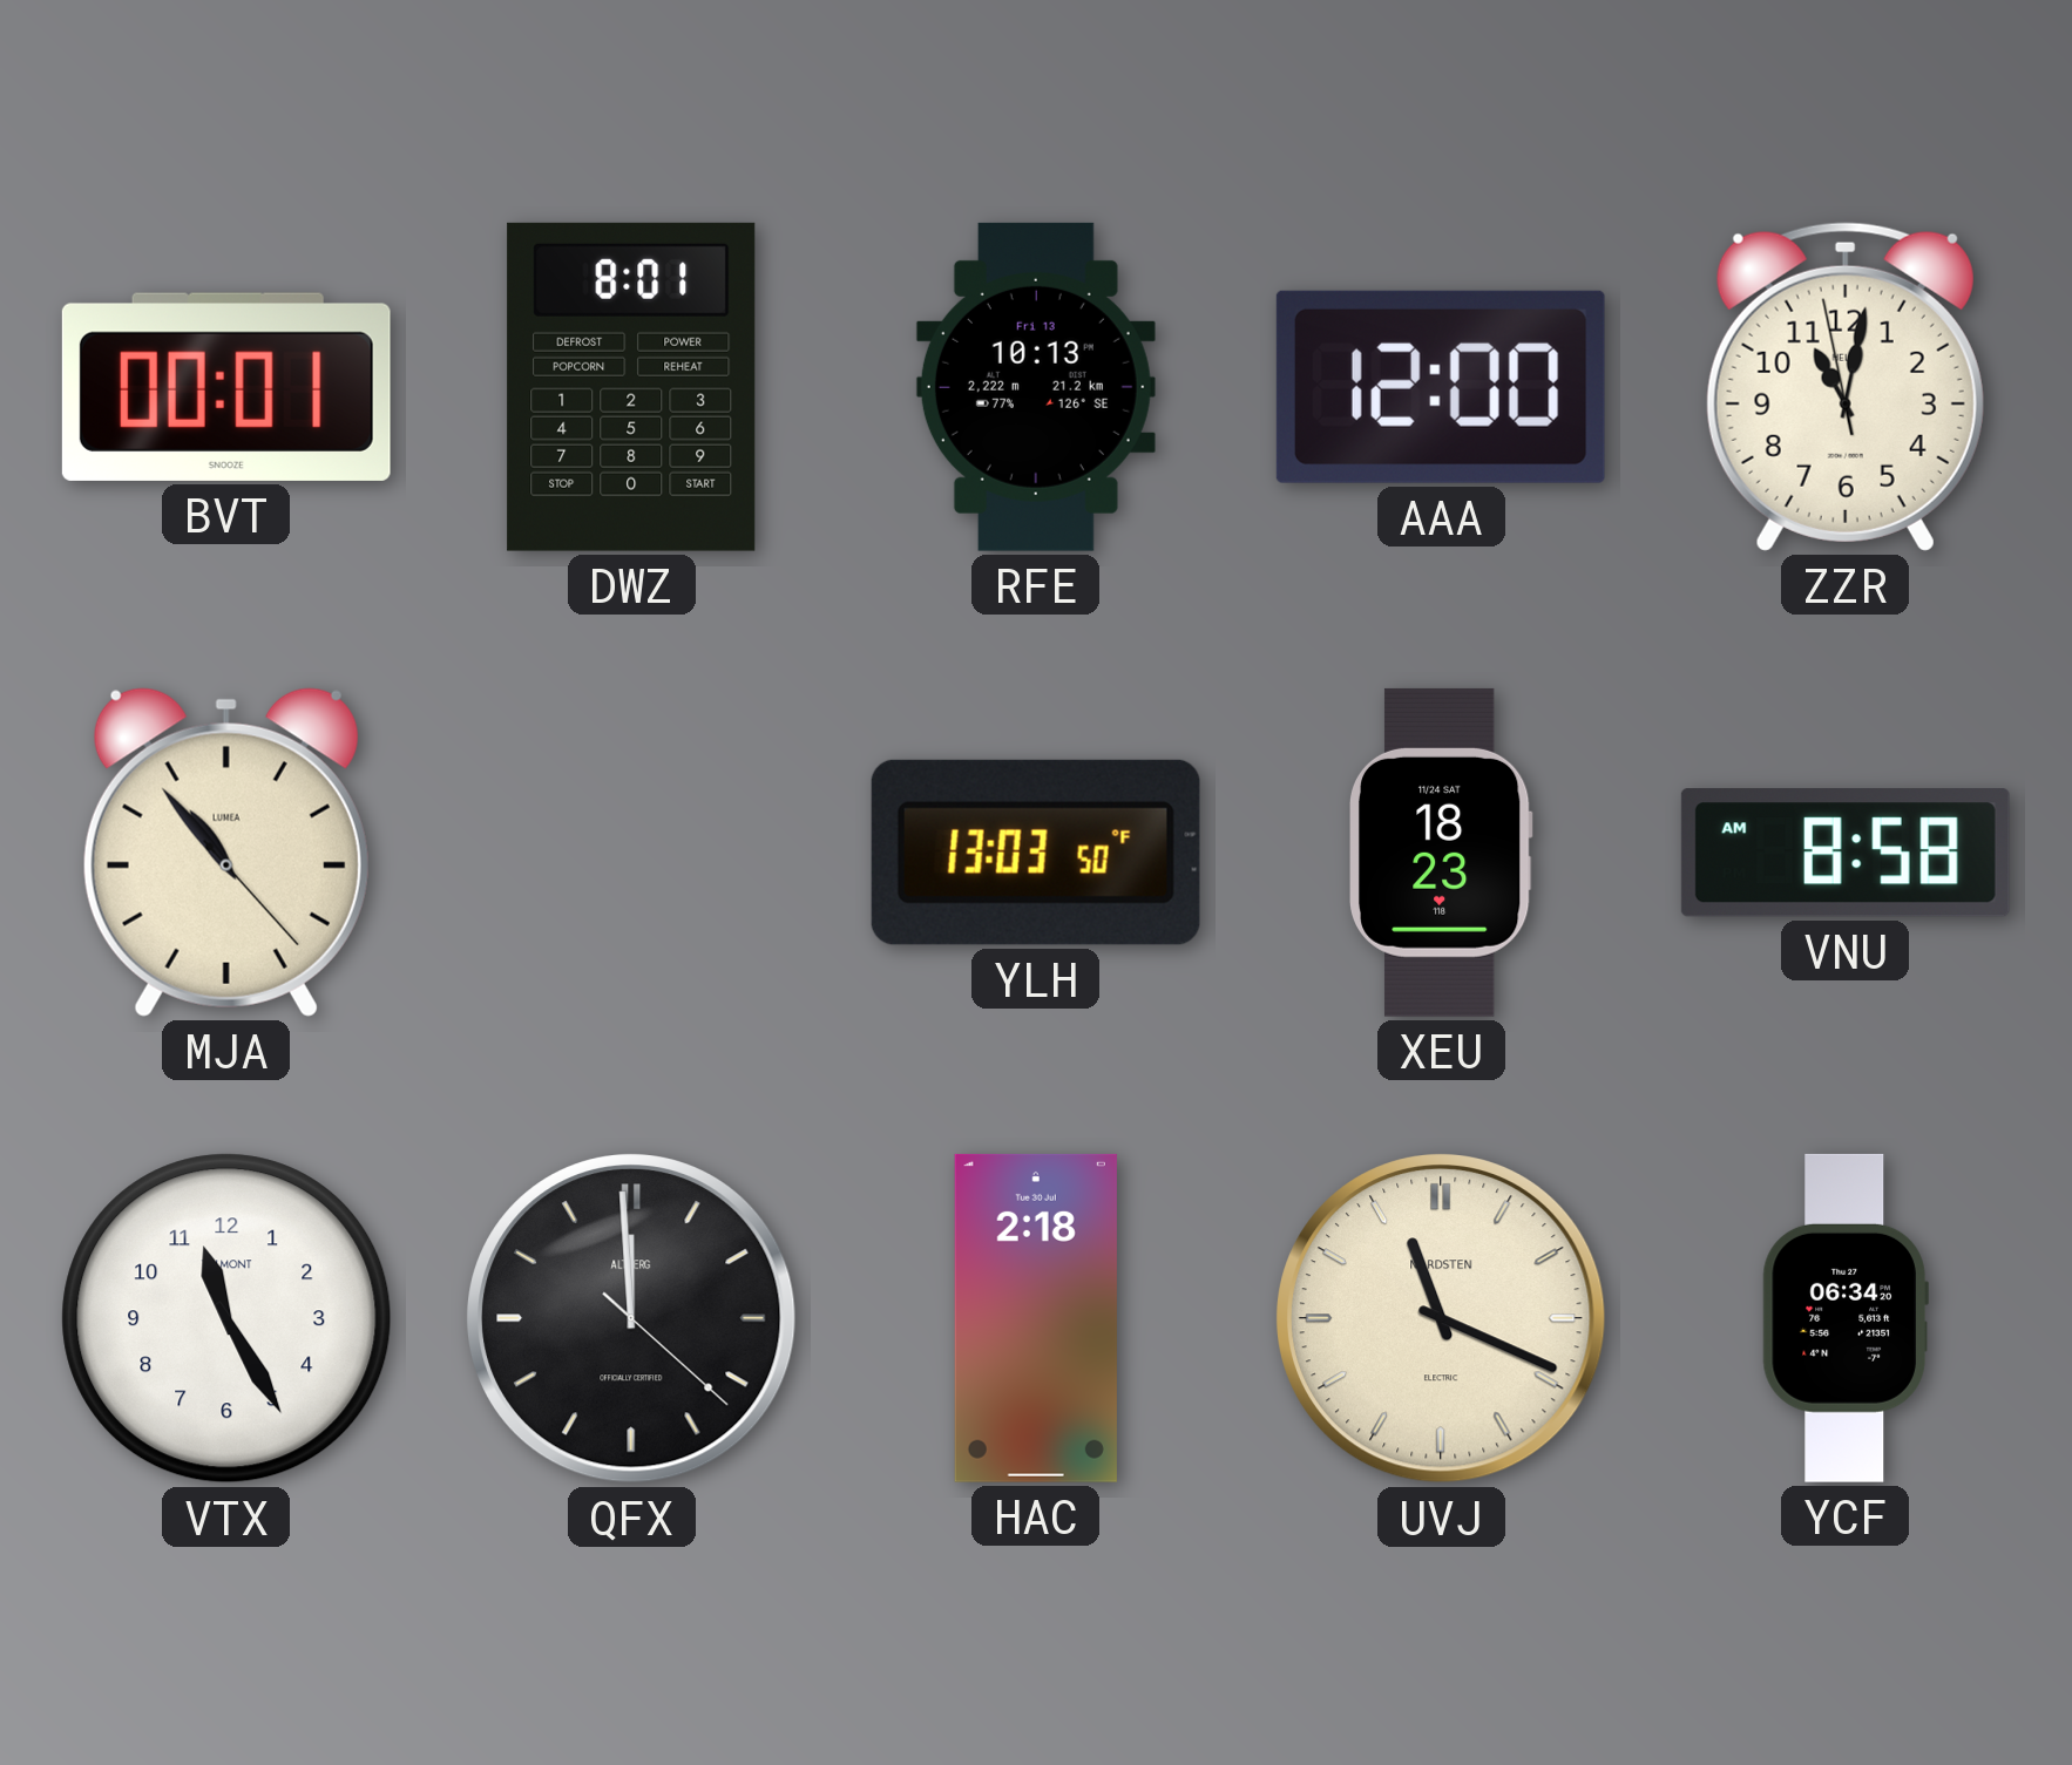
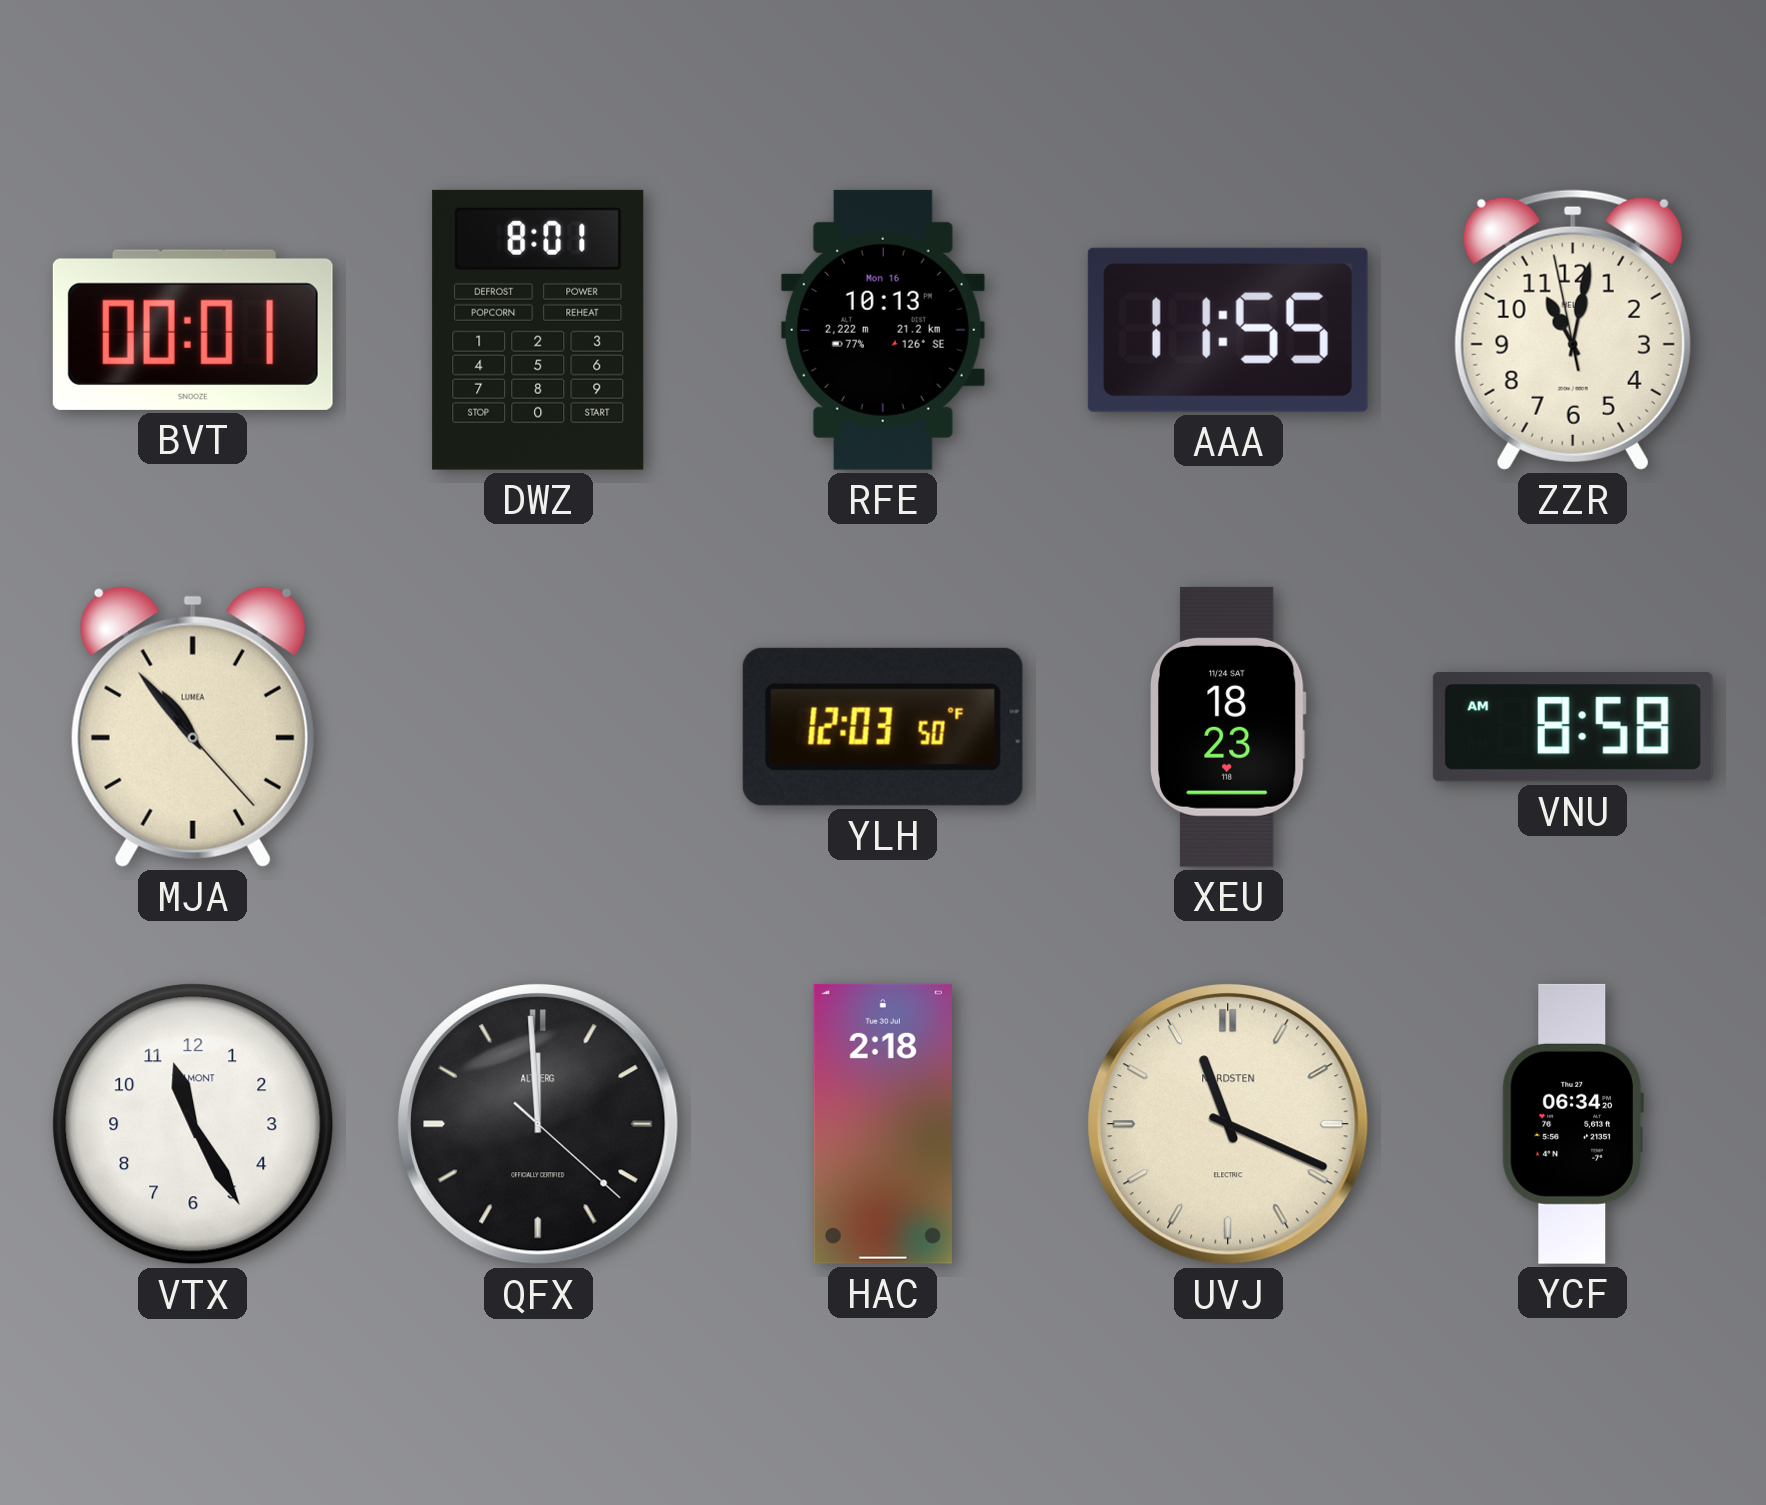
RFE date: Fri 13 -> Mon 16
AAA: 12:00 -> 11:55
YLH: 13:03 -> 12:03
